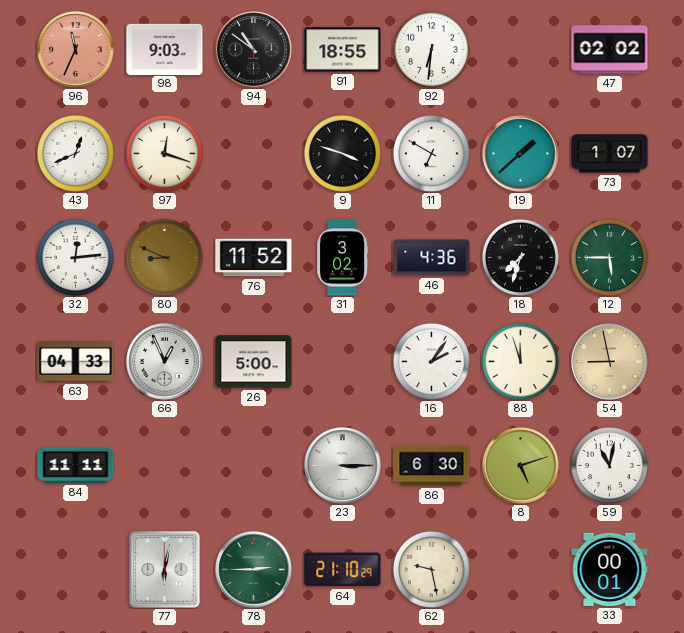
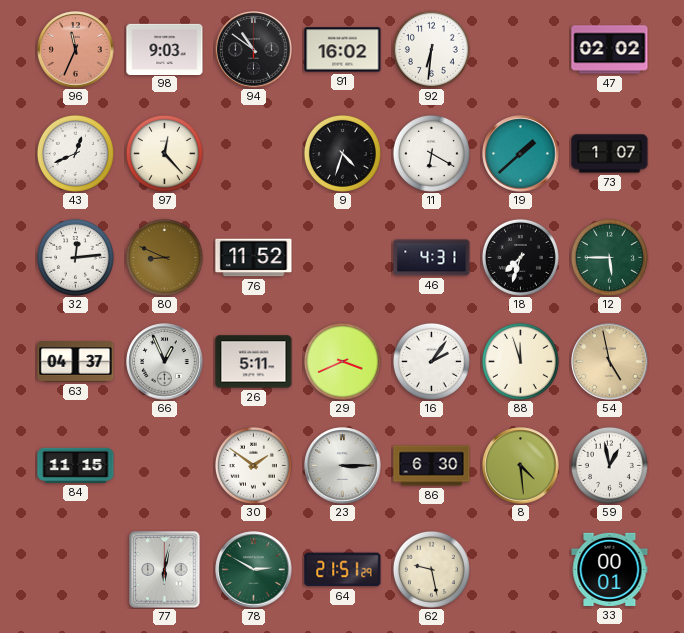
91: 18:55 -> 16:02
97: 12:18 -> 12:23
9: 3:48 -> 4:33
11: 6:50 -> 6:20
31: 3:02 -> none
46: 4:36 -> 4:31
63: 04:33 -> 04:37
26: 5:00 -> 5:11
29: none -> 3:41
54: 8:58 -> 4:58
84: 11:11 -> 11:15
30: none -> 1:51
8: 5:12 -> 4:29
59: 11:02 -> 12:58
78: 2:45 -> 2:50
64: 21:10 -> 21:51
